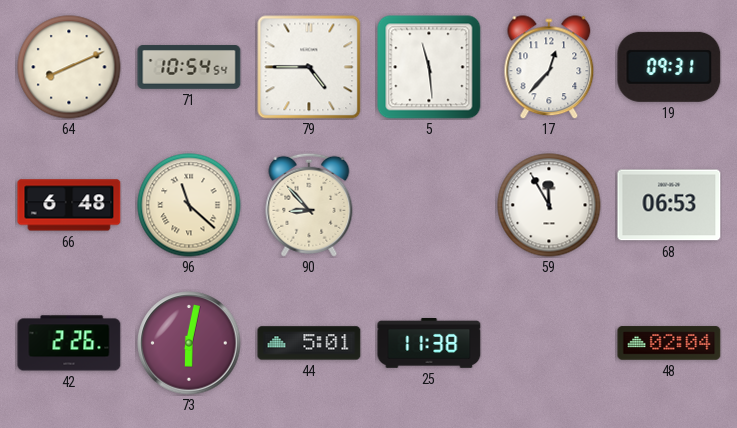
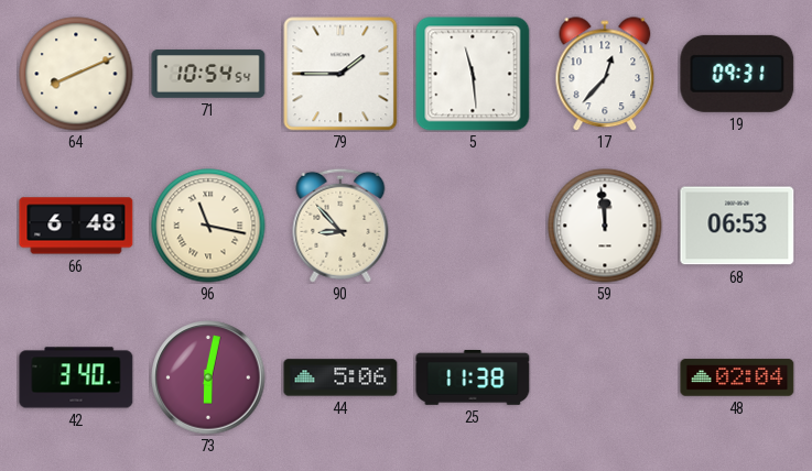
79: 4:45 -> 1:45
96: 11:22 -> 11:17
59: 11:55 -> 11:59
42: 2:26 -> 3:40
44: 5:01 -> 5:06
